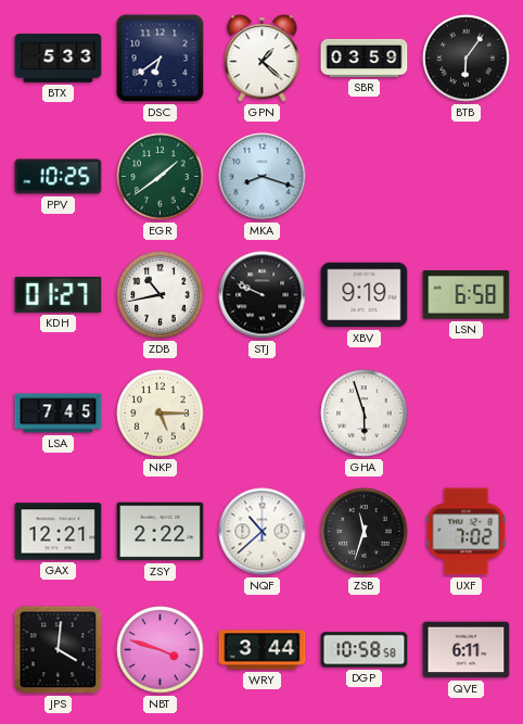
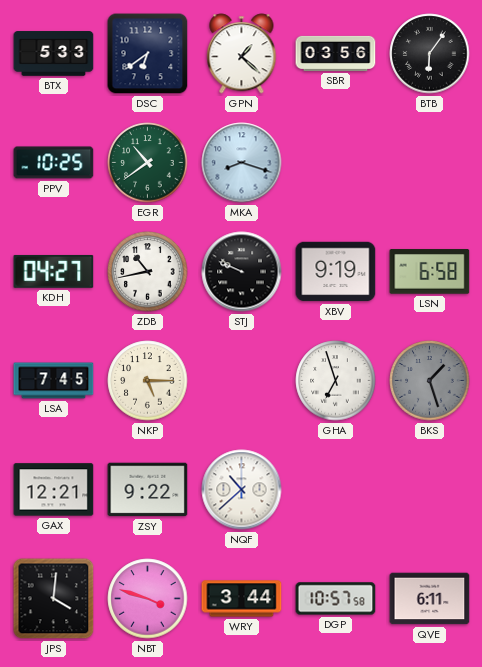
SBR: 03:59 -> 03:56
EGR: 1:39 -> 10:39
KDH: 01:27 -> 04:27
GHA: 5:57 -> 6:57
BKS: none -> 1:27
ZSY: 2:22 -> 9:22
ZSB: 11:33 -> none
UXF: 7:02 -> none
DGP: 10:58 -> 10:57
